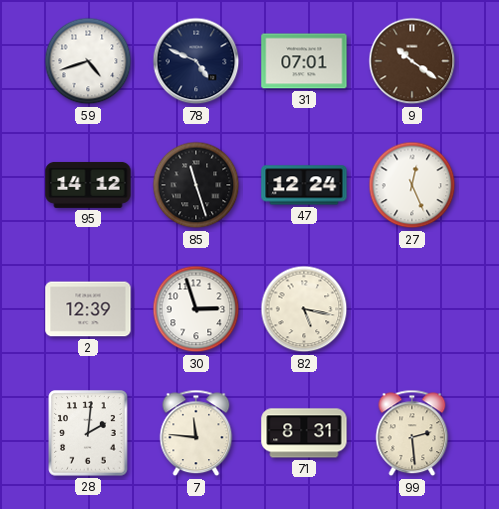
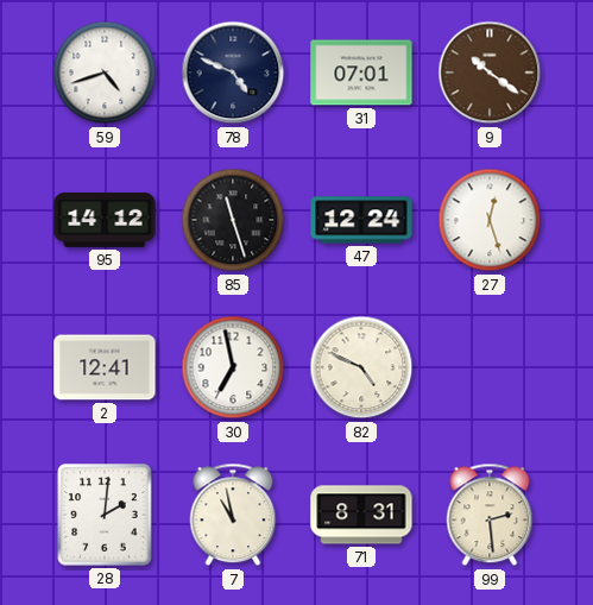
27: 12:26 -> 12:27
2: 12:39 -> 12:41
30: 2:57 -> 6:58
82: 5:17 -> 4:49
7: 11:46 -> 10:58
